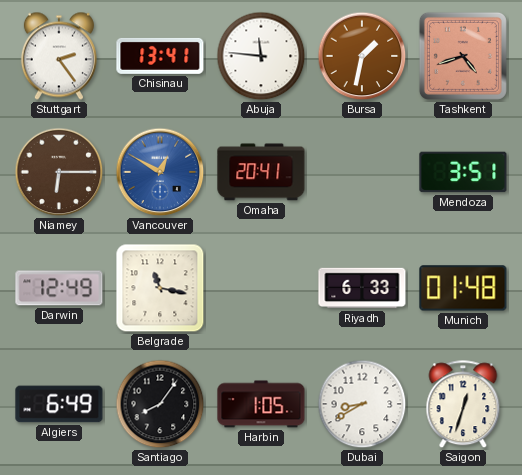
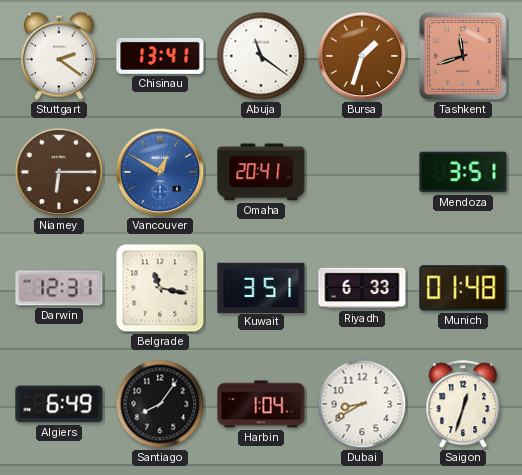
Stuttgart: 2:24 -> 2:21
Abuja: 11:46 -> 11:21
Bursa: 1:32 -> 1:33
Tashkent: 4:42 -> 11:42
Darwin: 12:49 -> 12:31
Kuwait: none -> 3:51
Harbin: 1:05 -> 1:04
